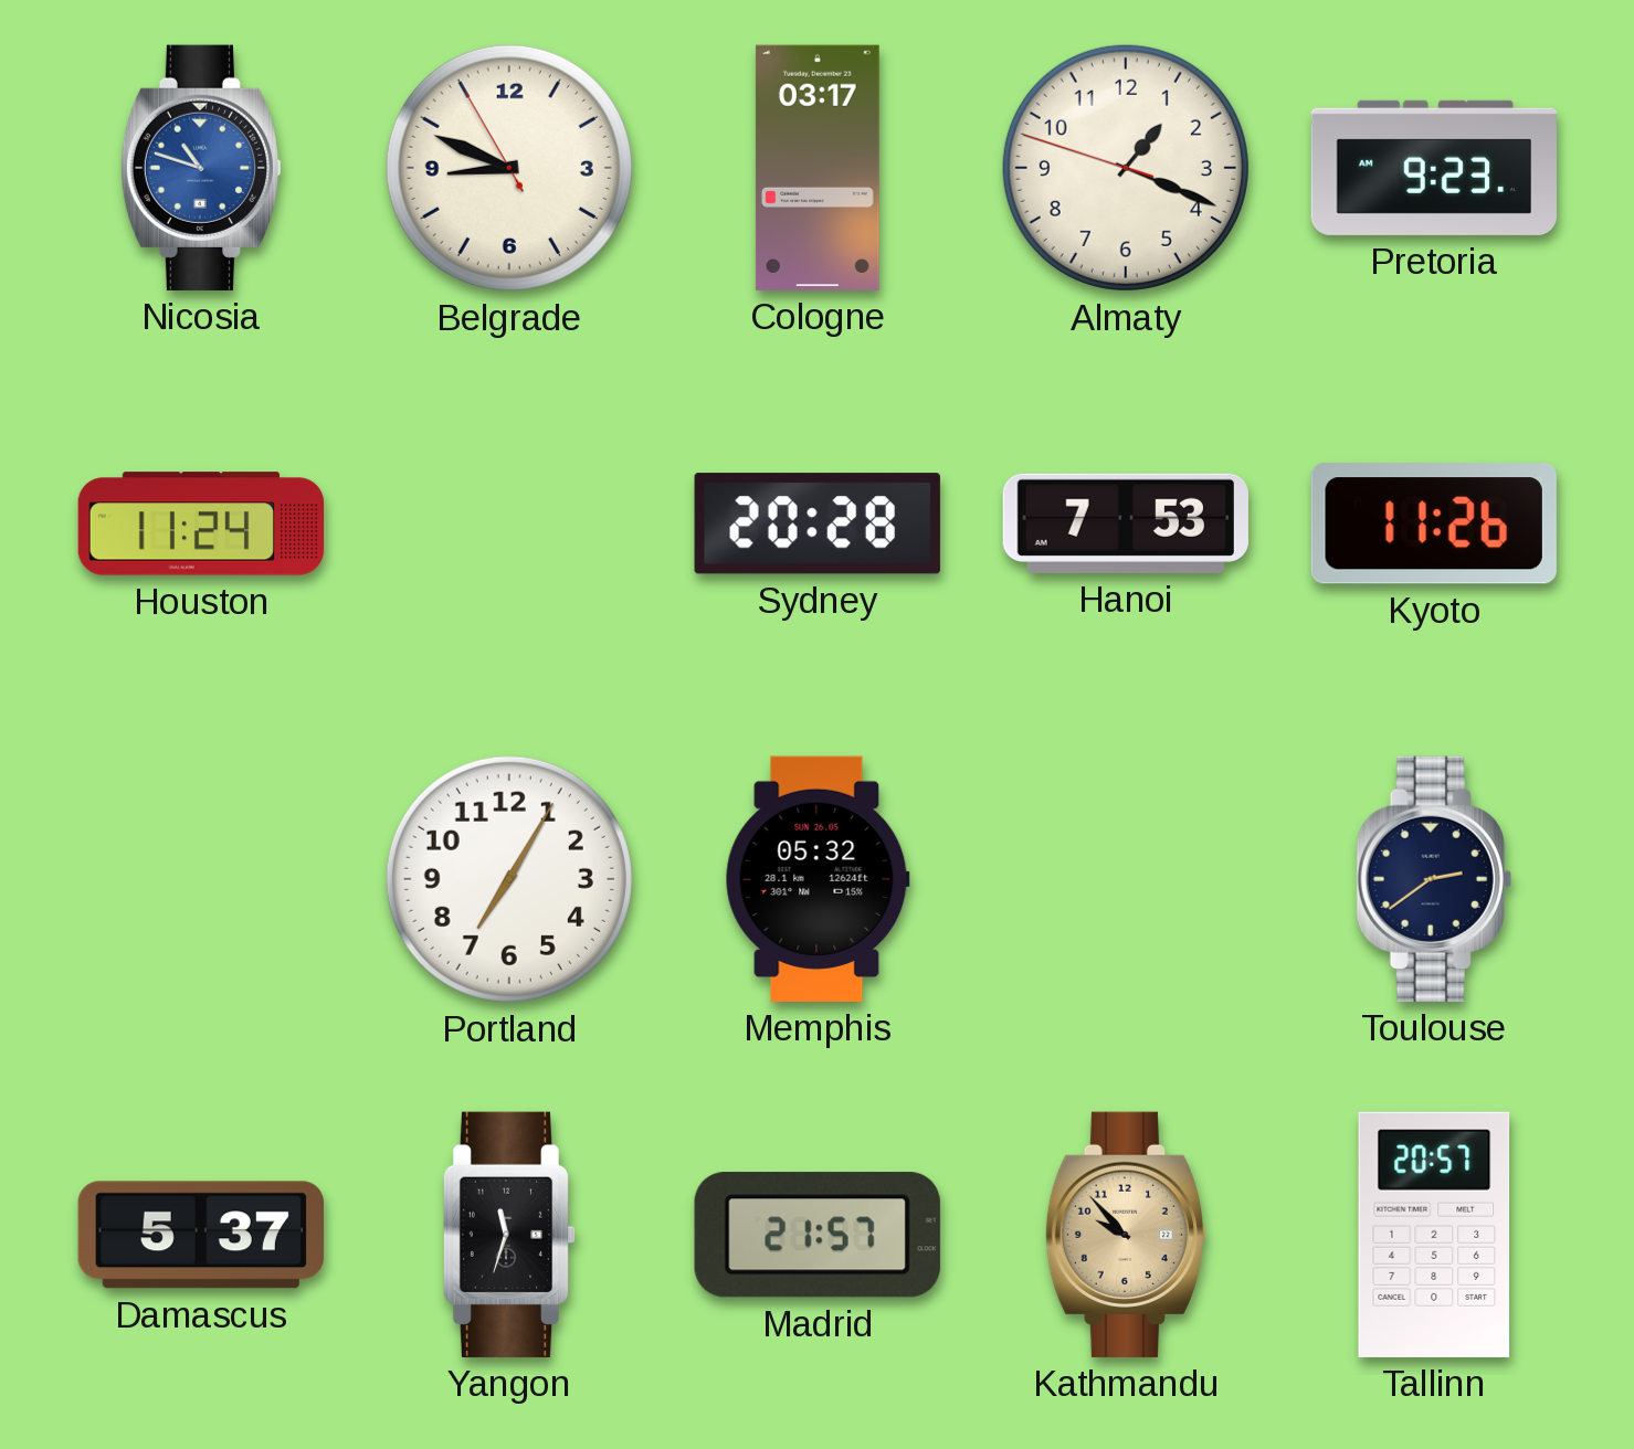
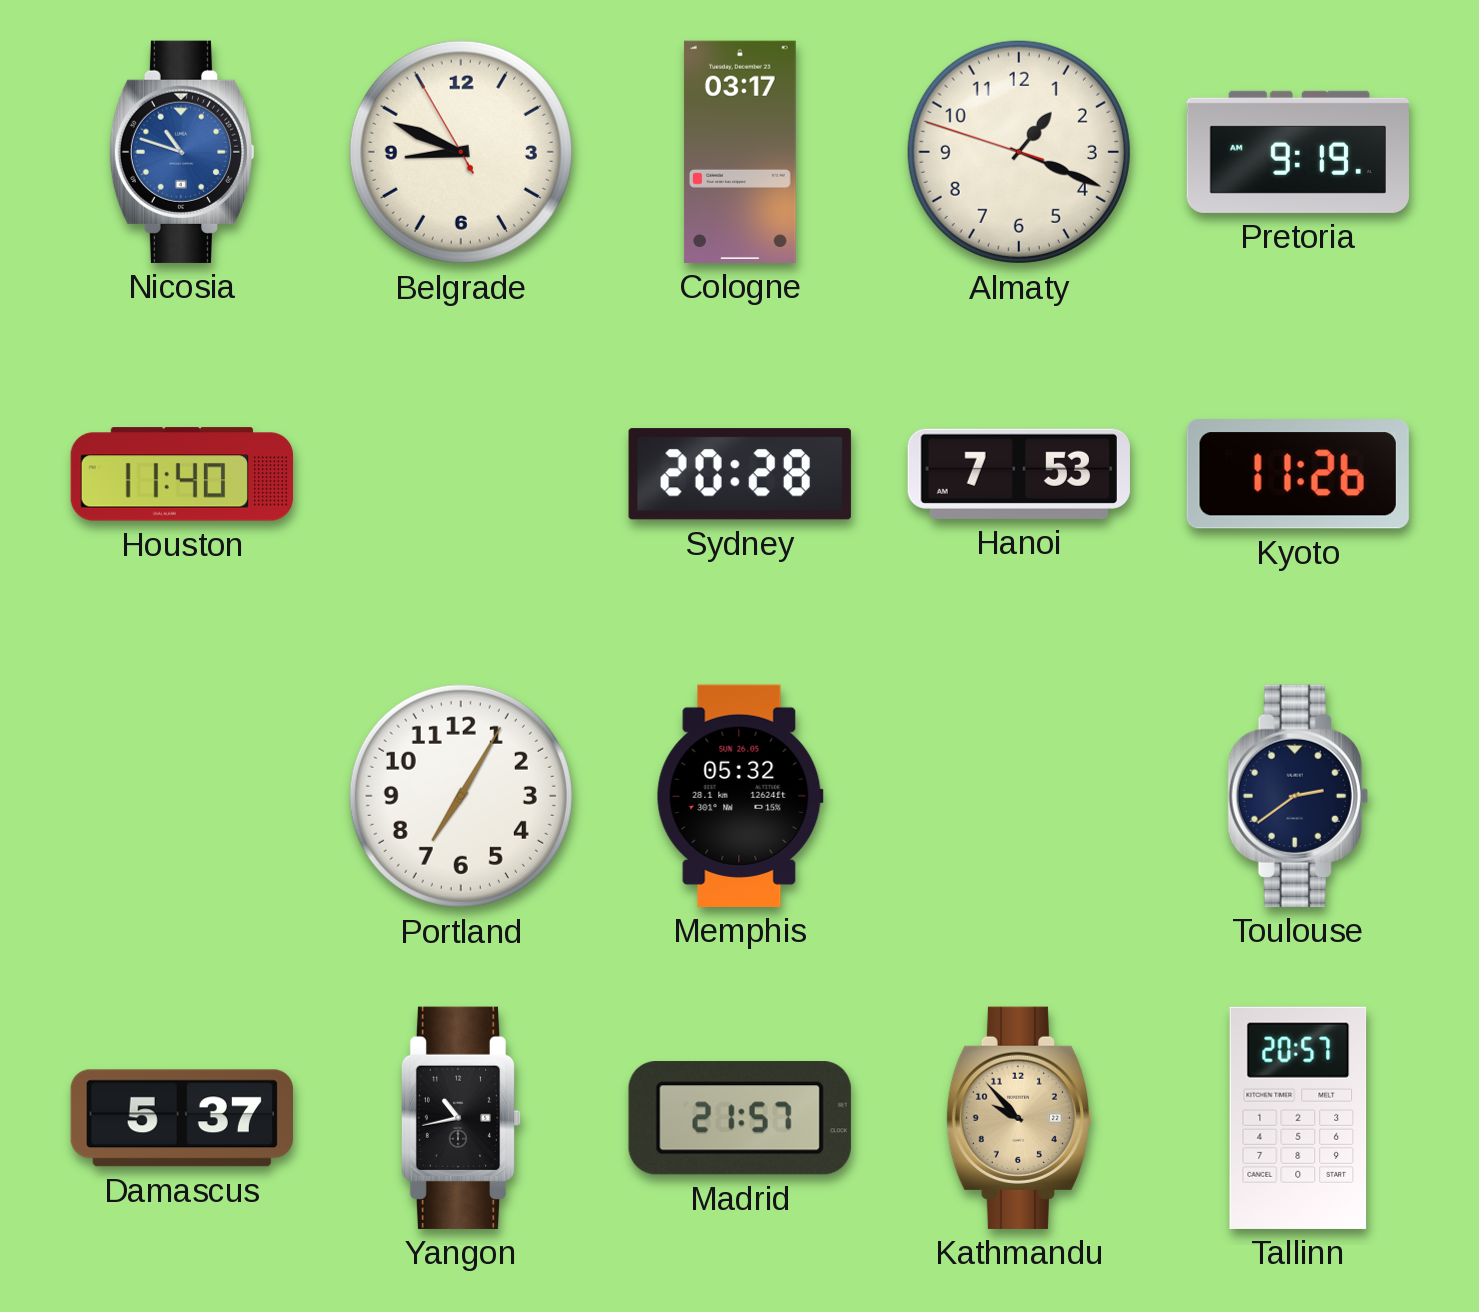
Pretoria: 9:23 -> 9:19
Houston: 11:24 -> 11:40
Yangon: 11:33 -> 10:43
